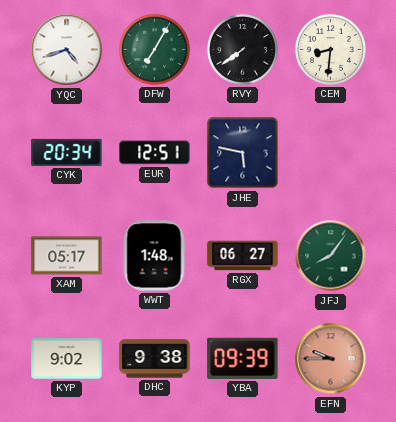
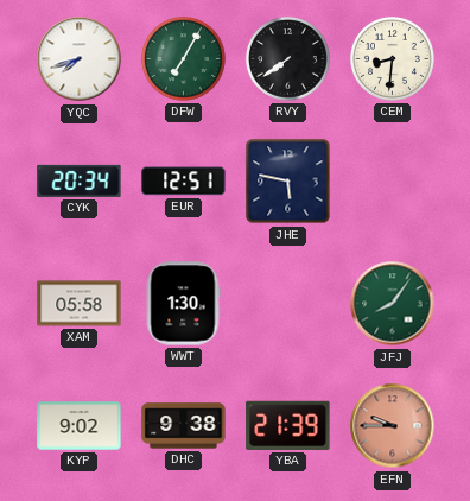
YQC: 4:42 -> 7:42
XAM: 05:17 -> 05:58
WWT: 1:48 -> 1:30
RGX: 06:27 -> none
YBA: 09:39 -> 21:39
